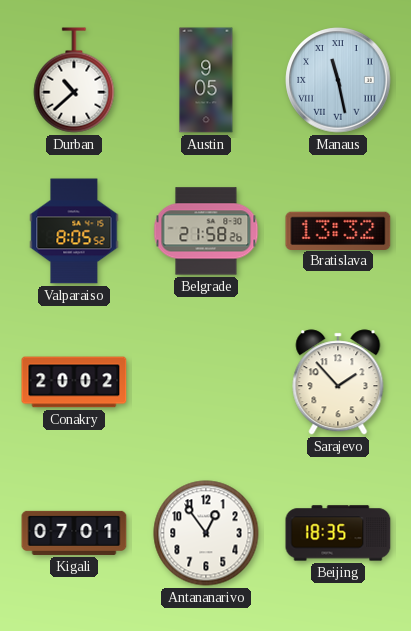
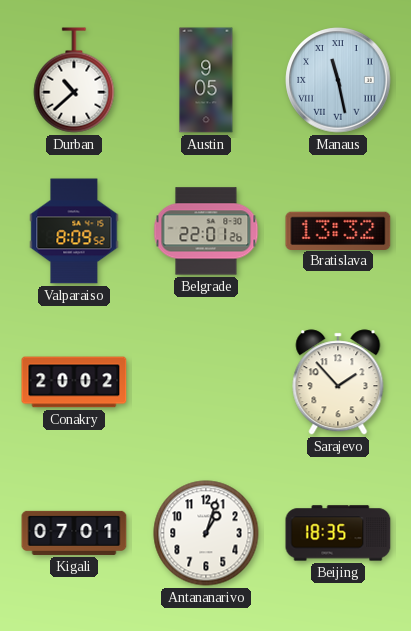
Valparaiso: 8:05 -> 8:09
Belgrade: 21:58 -> 22:01
Antananarivo: 12:54 -> 1:03
